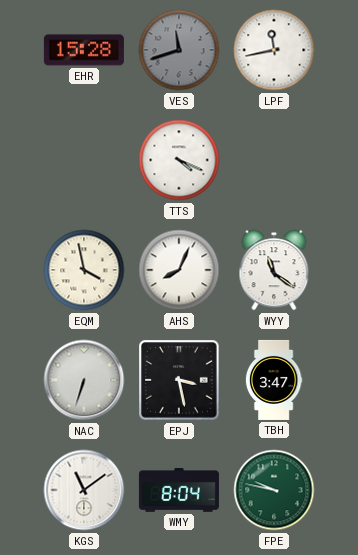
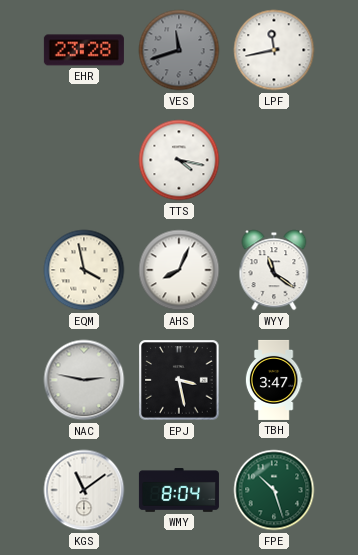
EHR: 15:28 -> 23:28
TTS: 4:19 -> 4:17
NAC: 6:33 -> 2:47
FPE: 9:47 -> 10:27
